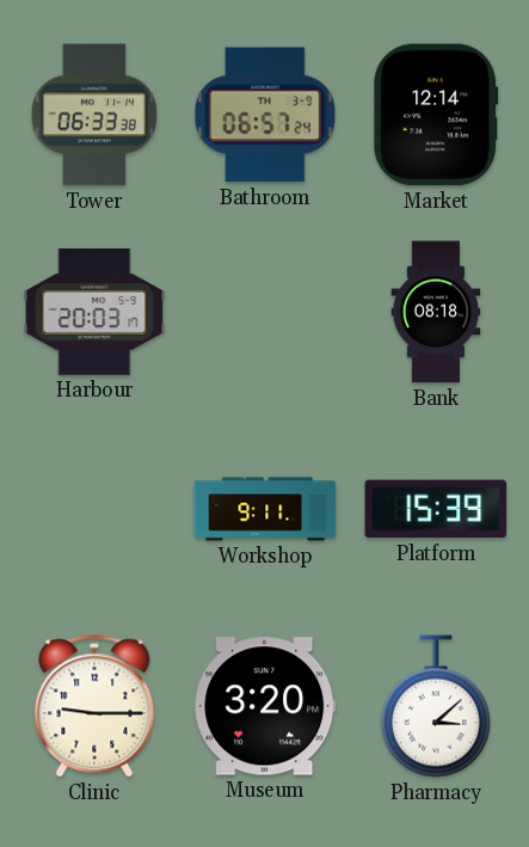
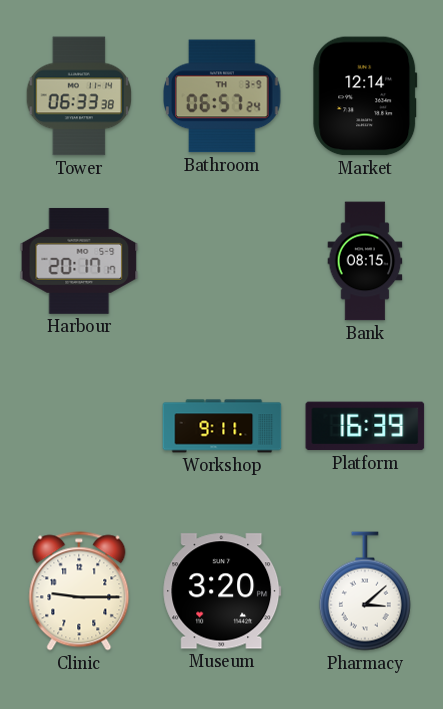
Harbour: 20:03 -> 20:17
Bank: 08:18 -> 08:15
Platform: 15:39 -> 16:39
